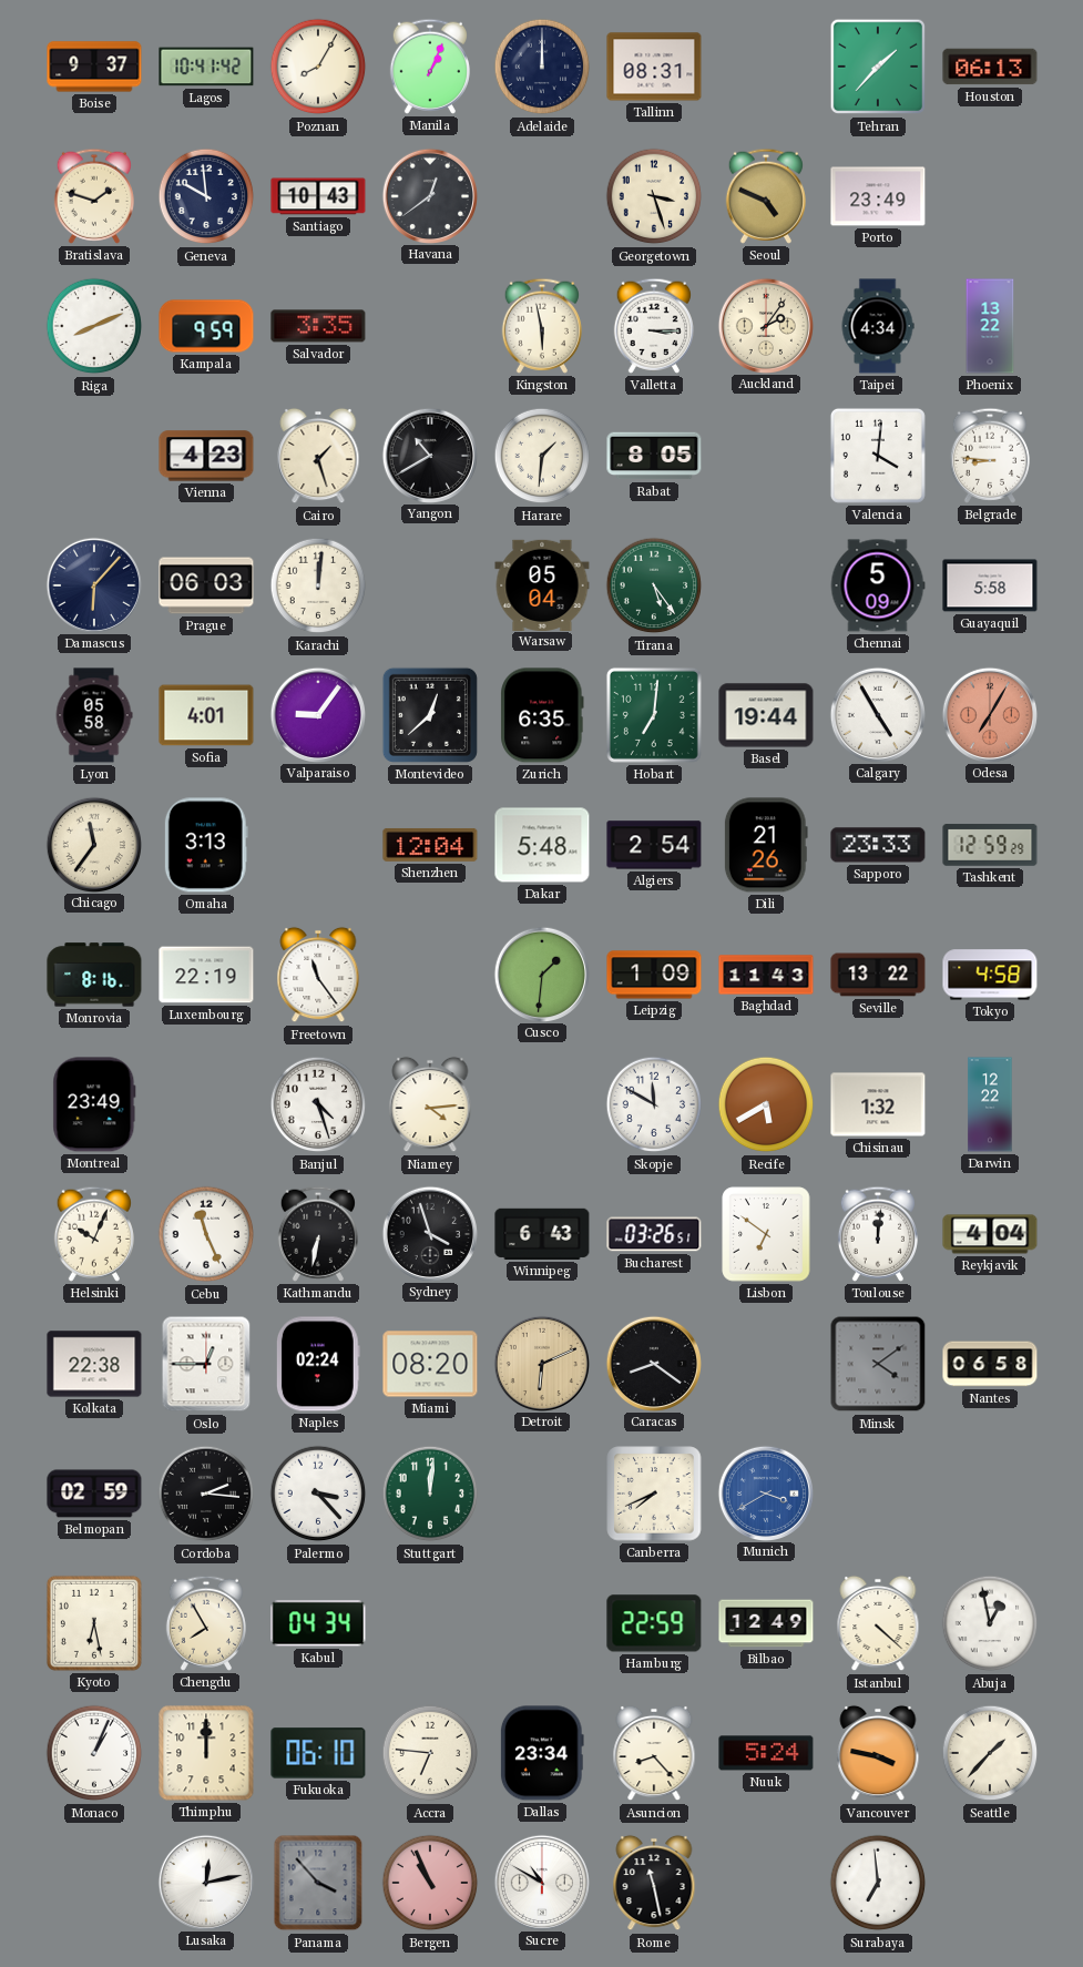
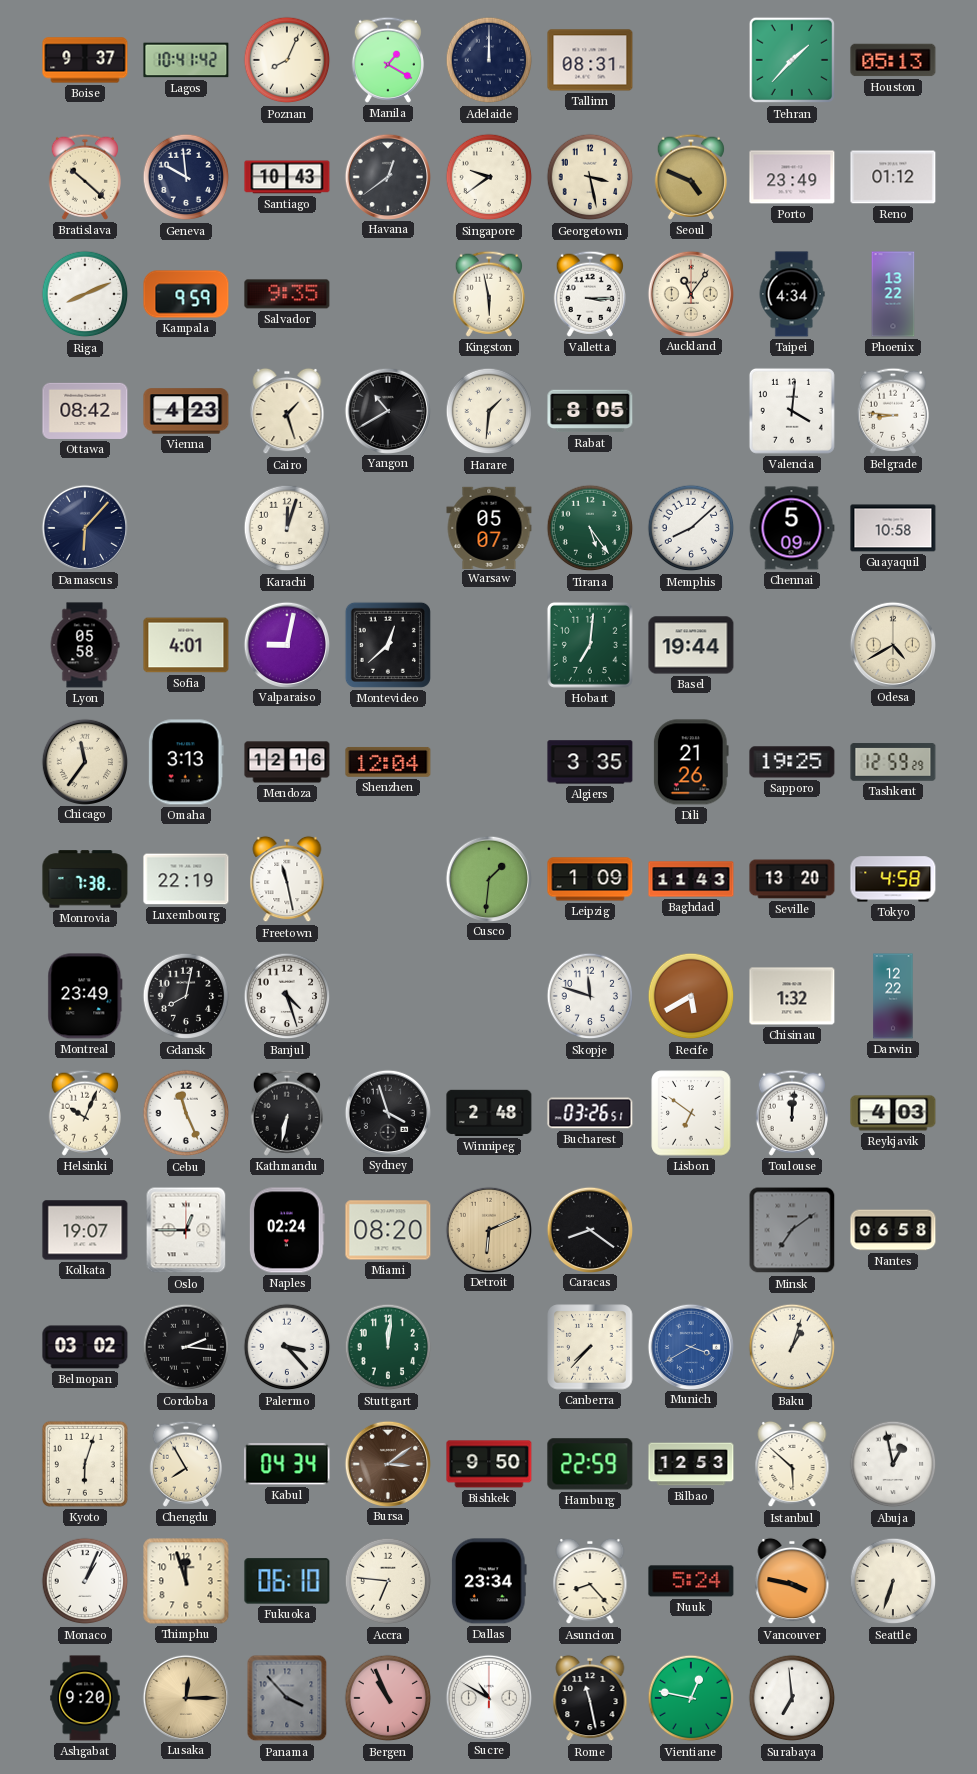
Poznan: 8:05 -> 8:04
Manila: 1:04 -> 1:20
Houston: 06:13 -> 05:13
Bratislava: 1:48 -> 10:22
Singapore: none -> 9:39
Georgetown: 3:27 -> 3:28
Reno: none -> 01:12
Salvador: 3:35 -> 9:35
Auckland: 2:06 -> 11:06
Ottawa: none -> 08:42
Prague: 06:03 -> none
Karachi: 12:01 -> 12:03
Warsaw: 05:04 -> 05:07
Memphis: none -> 8:08
Guayaquil: 5:58 -> 10:58
Valparaiso: 9:06 -> 9:02
Zurich: 6:35 -> none
Calgary: 4:55 -> none
Odesa: 7:05 -> 4:40
Odesa dial: salmon -> cream
Mendoza: none -> 12:16
Dakar: 5:48 -> none
Algiers: 2:54 -> 3:35
Sapporo: 23:33 -> 19:25
Monrovia: 8:16 -> 7:38
Freetown: 11:24 -> 11:28
Seville: 13:22 -> 13:20
Gdansk: none -> 8:02
Niamey: 4:14 -> none
Skopje: 11:50 -> 11:48
Winnipeg: 6:43 -> 2:48
Reykjavik: 4:04 -> 4:03
Kolkata: 22:38 -> 19:07
Minsk: 4:09 -> 7:09
Belmopan: 02:59 -> 03:02
Canberra: 7:41 -> 7:37
Baku: none -> 1:03
Kyoto: 6:28 -> 6:03
Bursa: none -> 3:09
Bishkek: none -> 9:50
Bilbao: 12:49 -> 12:53
Istanbul: 4:22 -> 5:52
Thimphu: 12:00 -> 11:57
Seattle: 1:37 -> 6:33
Ashgabat: none -> 9:20
Lusaka: 12:13 -> 12:15
Lusaka dial: white -> champagne
Vientiane: none -> 12:47
